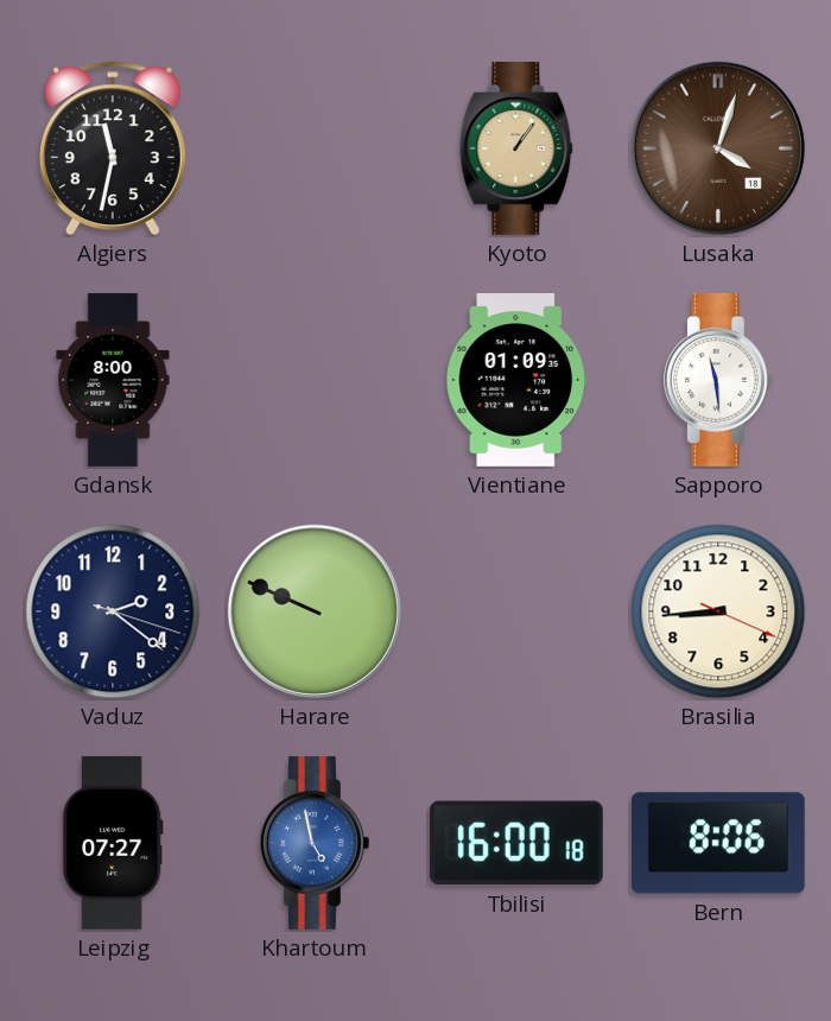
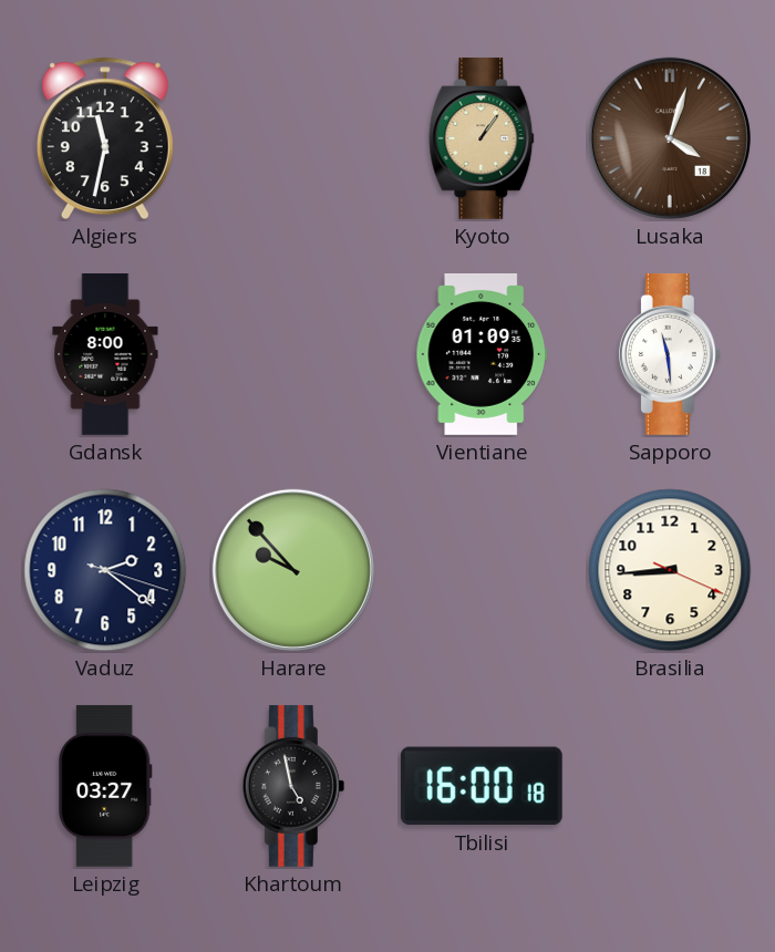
Harare: 9:49 -> 9:53
Leipzig: 07:27 -> 03:27
Khartoum dial: blue -> black
Bern: 8:06 -> none
